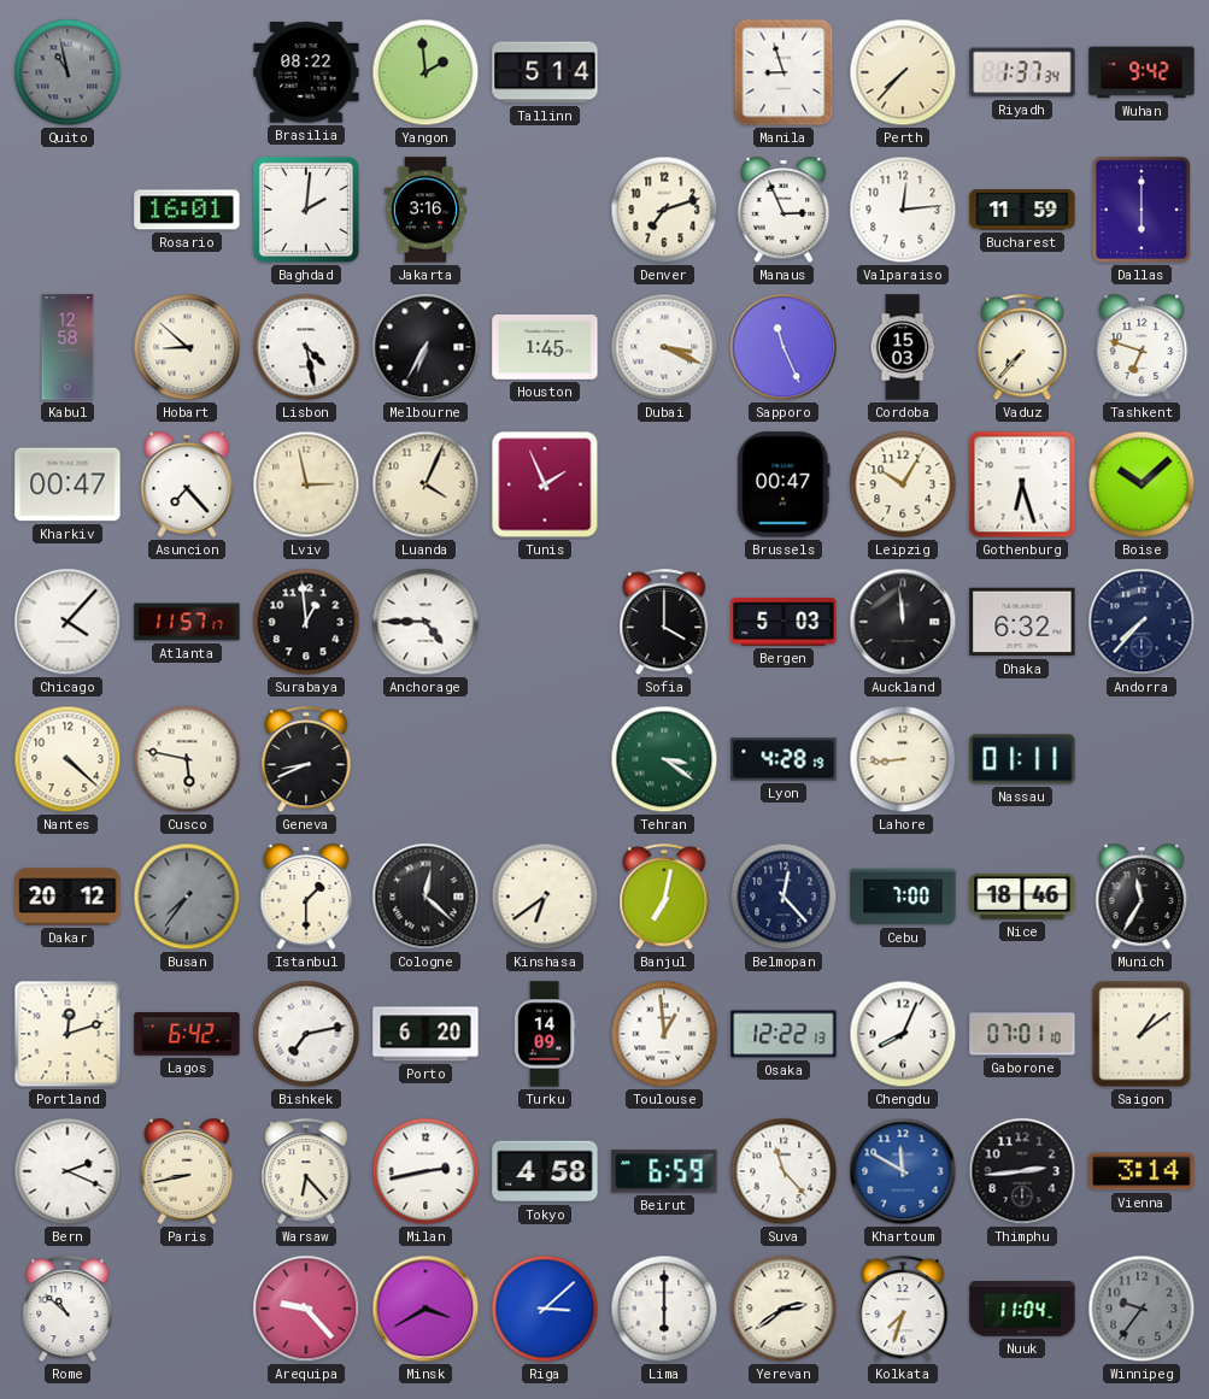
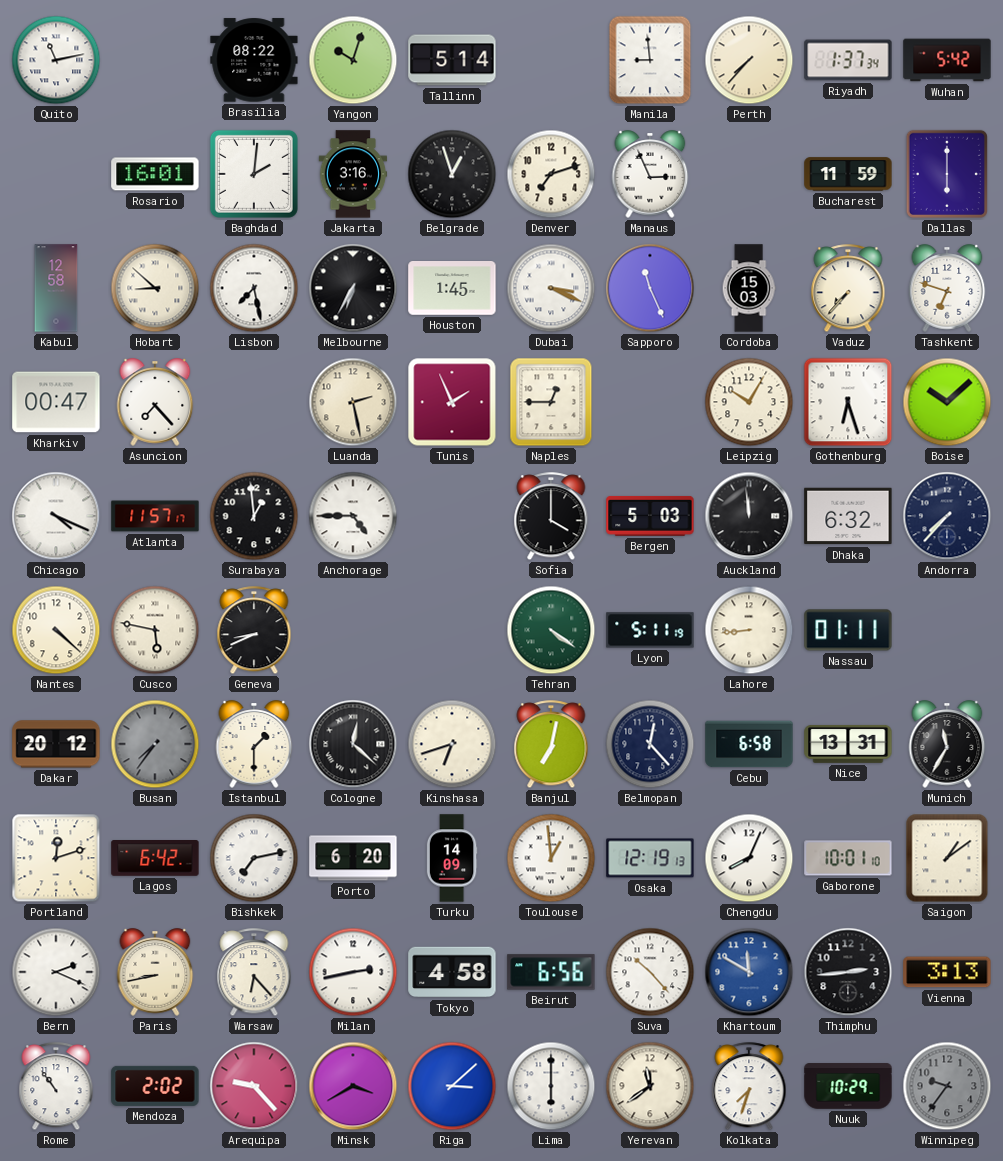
Quito: 10:58 -> 11:13
Quito dial: grey -> white
Yangon: 1:59 -> 10:03
Manila: 8:57 -> 8:59
Wuhan: 9:42 -> 5:42
Belgrade: none -> 12:57
Valparaiso: 12:14 -> none
Lisbon: 4:28 -> 7:28
Lviv: 2:58 -> none
Luanda: 4:04 -> 2:28
Naples: none -> 12:45
Brussels: 00:47 -> none
Chicago: 4:07 -> 4:19
Tehran: 3:21 -> 4:21
Lyon: 4:28 -> 5:11
Kinshasa: 6:39 -> 6:42
Cebu: 7:00 -> 6:58
Nice: 18:46 -> 13:31
Osaka: 12:22 -> 12:19
Gaborone: 07:01 -> 10:01
Beirut: 6:59 -> 6:56
Suva: 11:23 -> 10:23
Vienna: 3:14 -> 3:13
Rome: 10:52 -> 10:54
Mendoza: none -> 2:02
Yerevan: 2:39 -> 11:39
Nuuk: 11:04 -> 10:29
